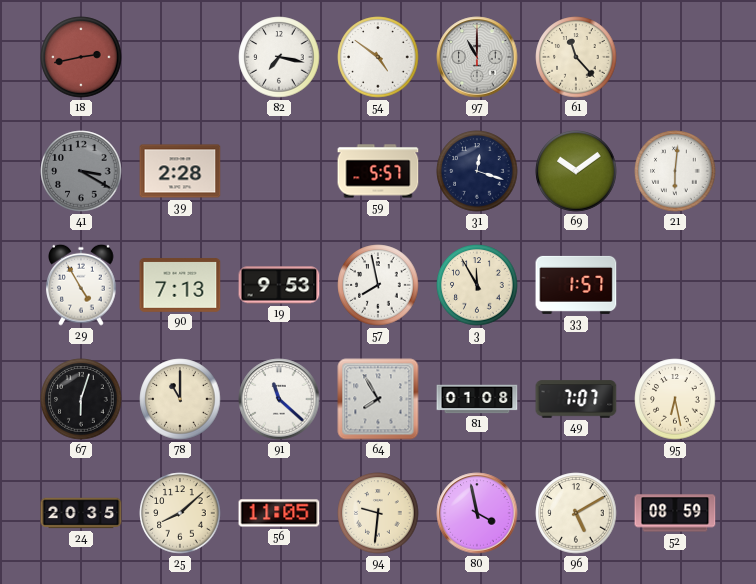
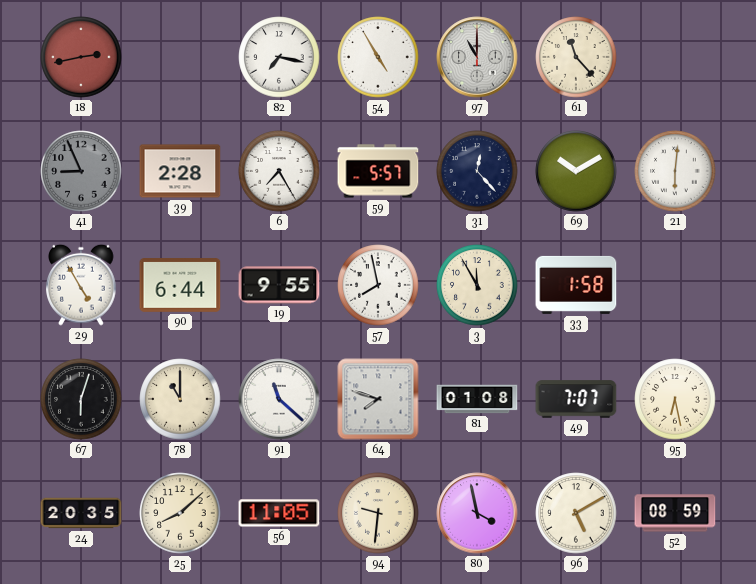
54: 4:51 -> 4:55
41: 3:20 -> 8:56
6: none -> 7:25
31: 12:18 -> 12:23
69: 10:09 -> 10:10
90: 7:13 -> 6:44
19: 9:53 -> 9:55
33: 1:57 -> 1:58
64: 7:55 -> 7:48
